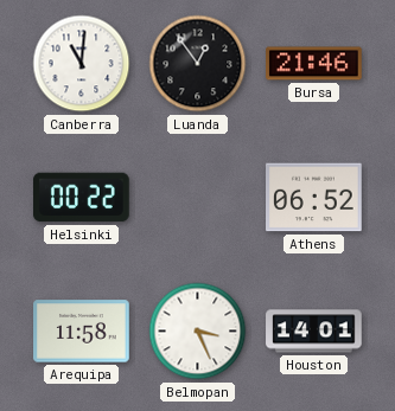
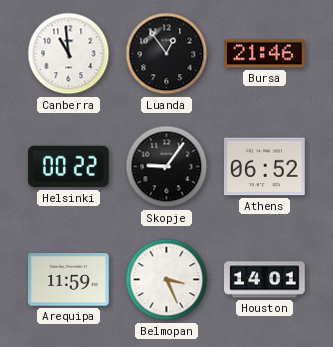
Canberra: 11:01 -> 10:59
Skopje: none -> 9:06
Arequipa: 11:58 -> 11:59
